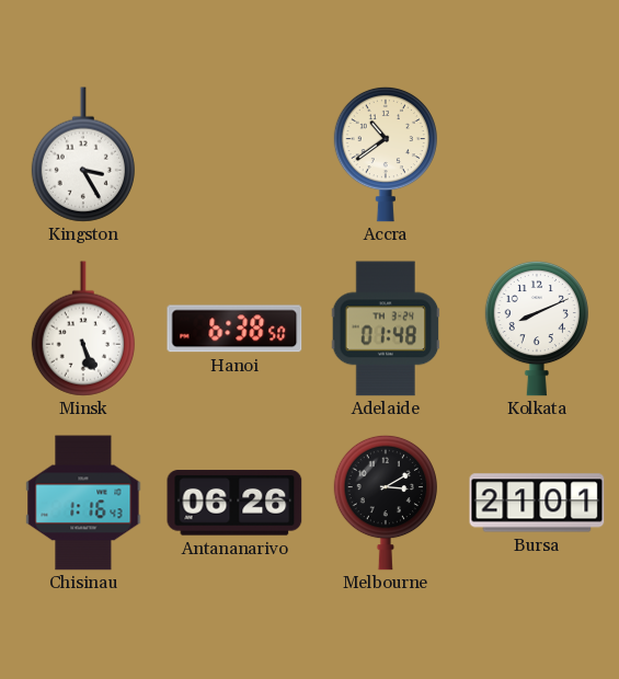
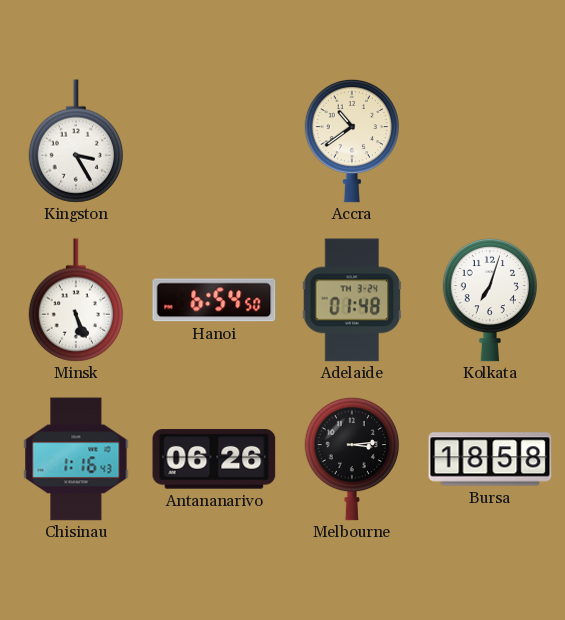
Hanoi: 6:38 -> 6:54
Kolkata: 8:11 -> 7:03
Melbourne: 3:10 -> 3:14
Bursa: 21:01 -> 18:58
